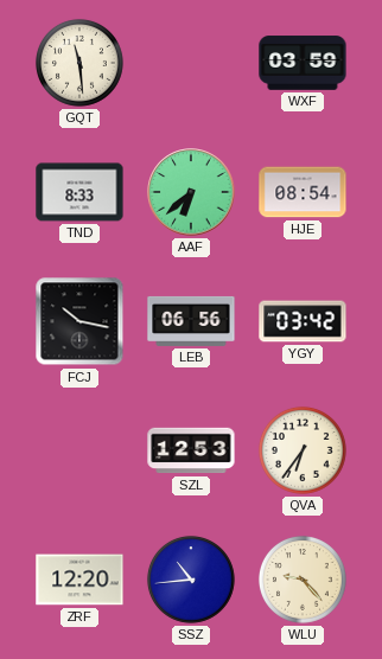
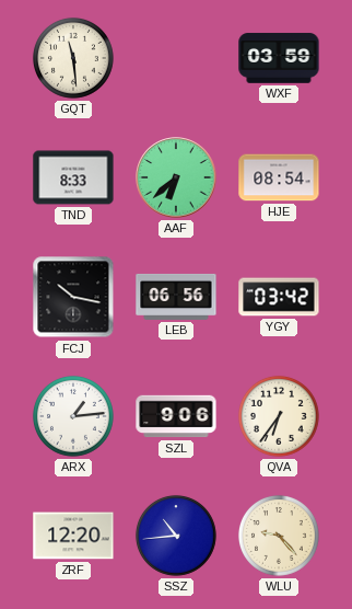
ARX: none -> 1:14
SZL: 12:53 -> 9:06
